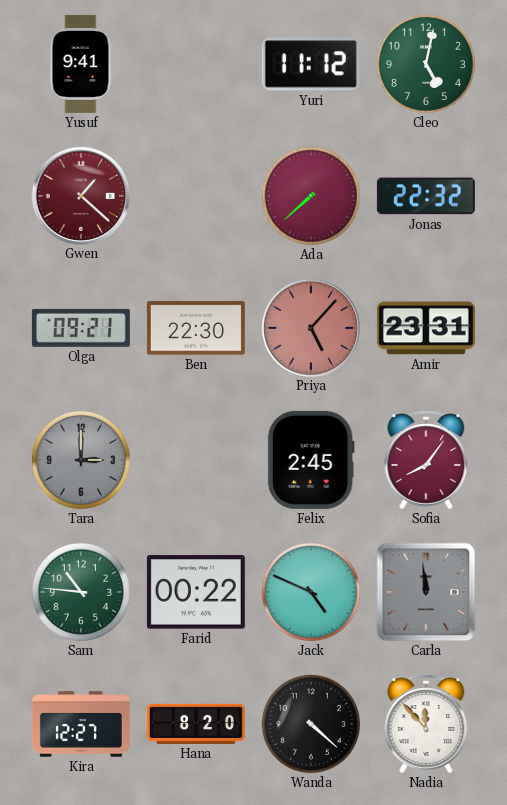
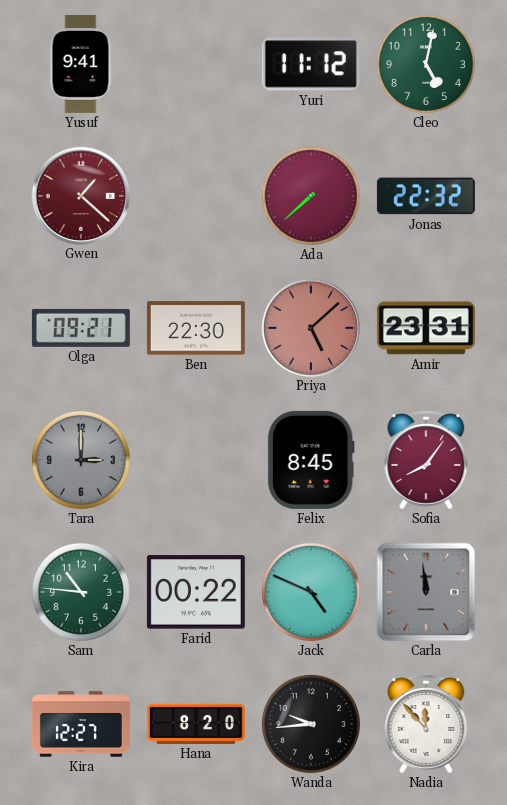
Priya: 5:07 -> 5:08
Felix: 2:45 -> 8:45
Wanda: 4:22 -> 9:44
